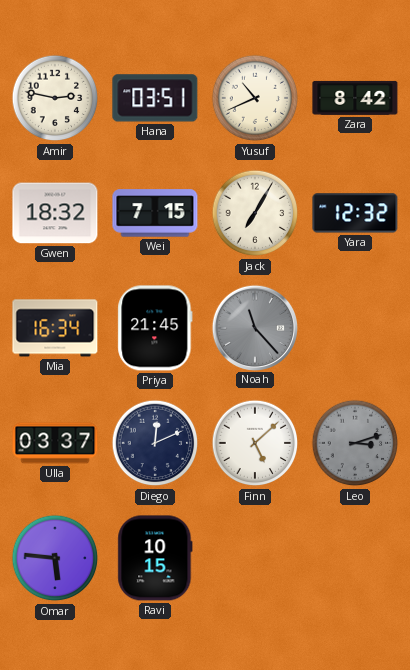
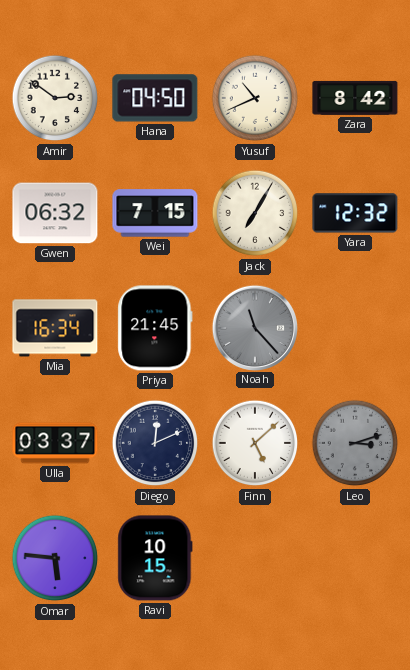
Amir: 2:47 -> 2:51
Hana: 03:51 -> 04:50
Gwen: 18:32 -> 06:32
